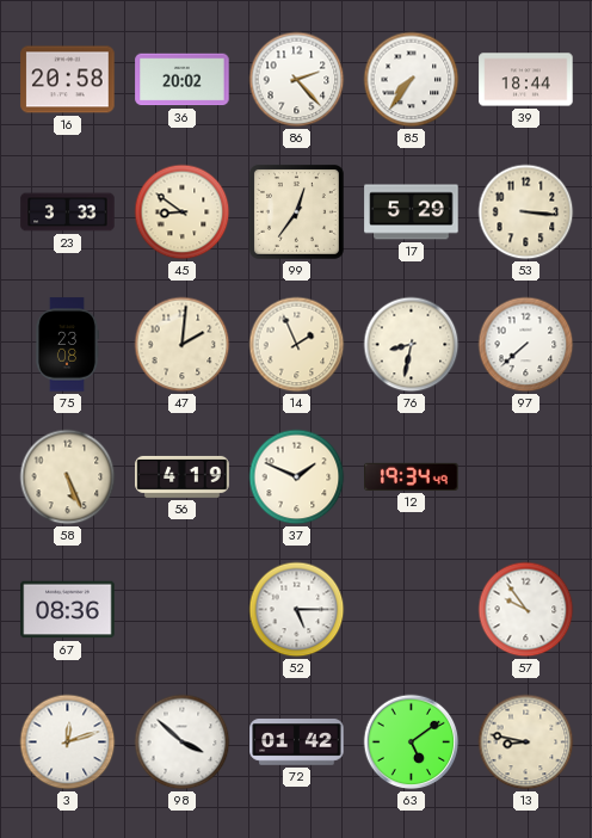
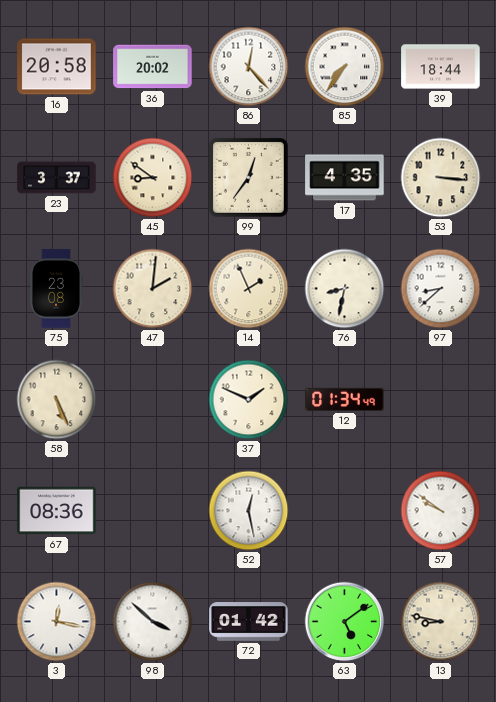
86: 2:23 -> 12:23
23: 3:33 -> 3:37
17: 5:29 -> 4:35
97: 7:38 -> 8:38
56: 4:19 -> none
12: 19:34 -> 01:34
52: 5:15 -> 12:28
57: 9:54 -> 9:51
3: 12:12 -> 12:17
